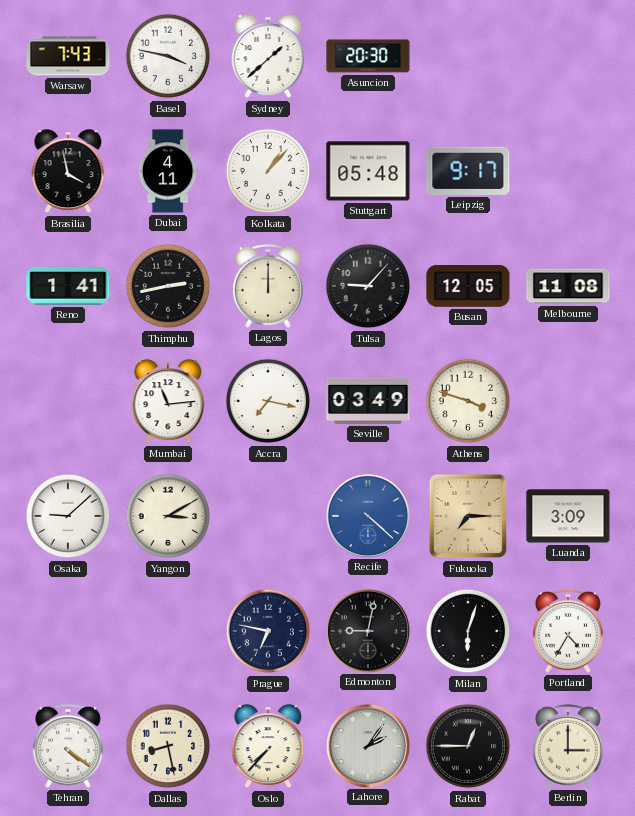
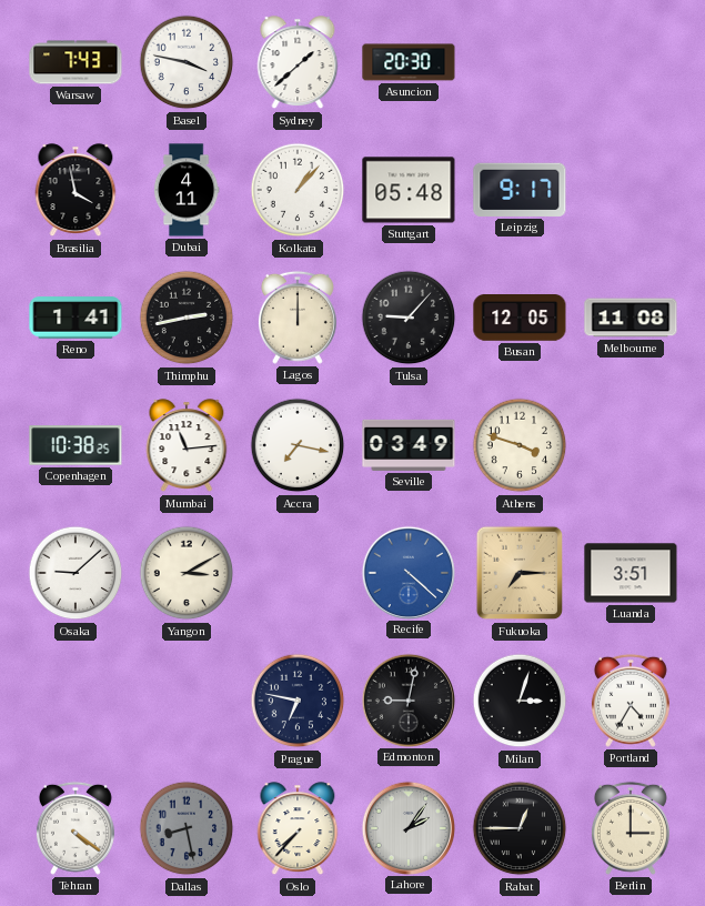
Copenhagen: none -> 10:38
Luanda: 3:09 -> 3:51
Milan: 6:03 -> 3:03
Dallas dial: cream -> grey
